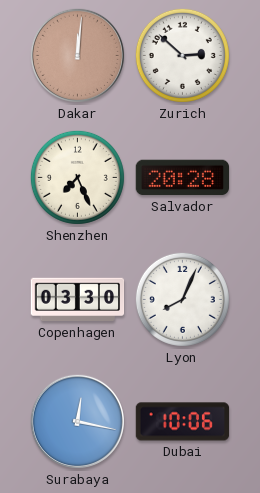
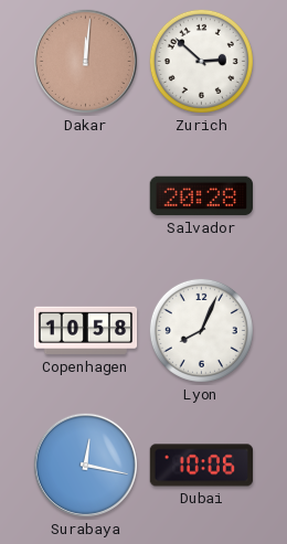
Shenzhen: 7:26 -> none
Copenhagen: 03:30 -> 10:58
